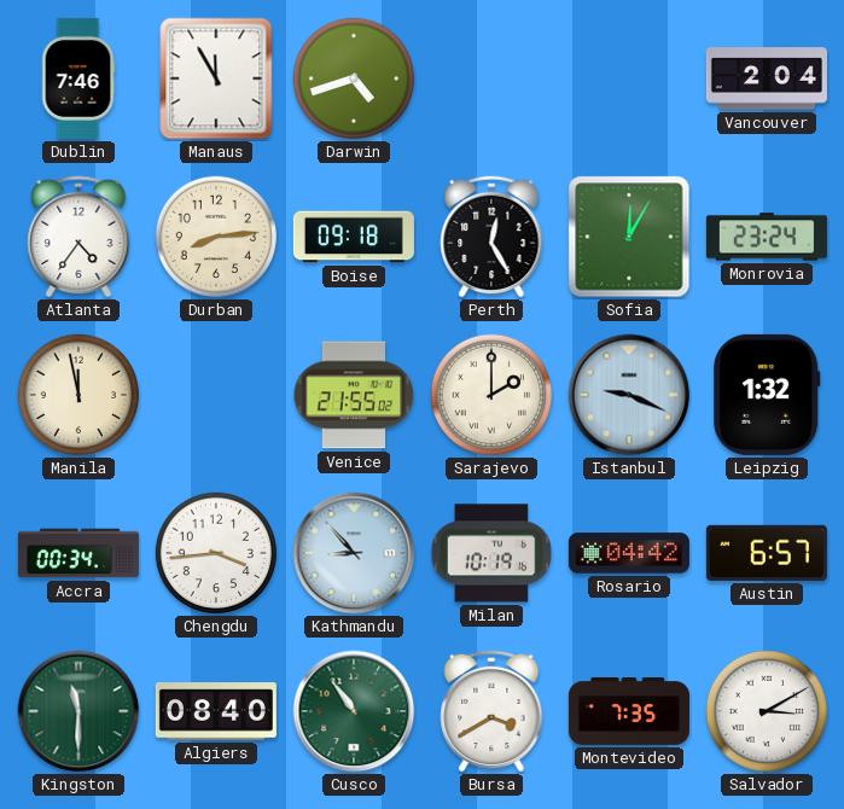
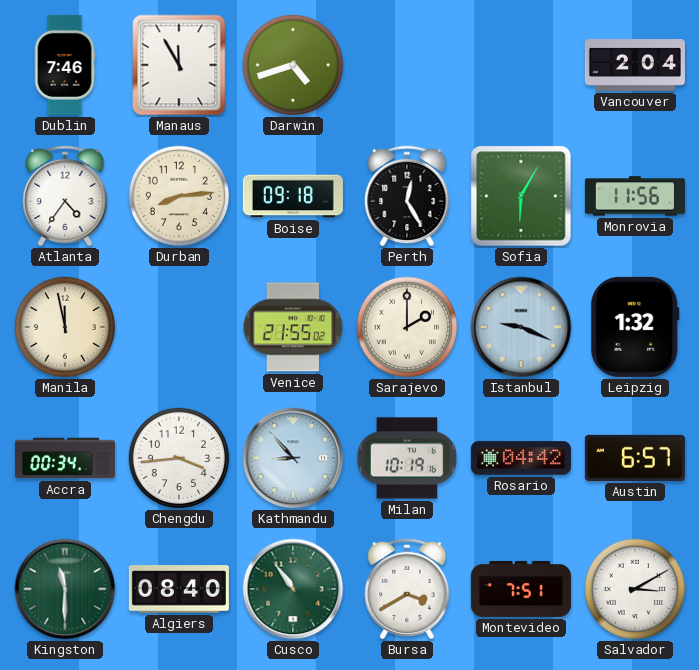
Sofia: 12:05 -> 6:05
Monrovia: 23:24 -> 11:56
Montevideo: 7:35 -> 7:51
